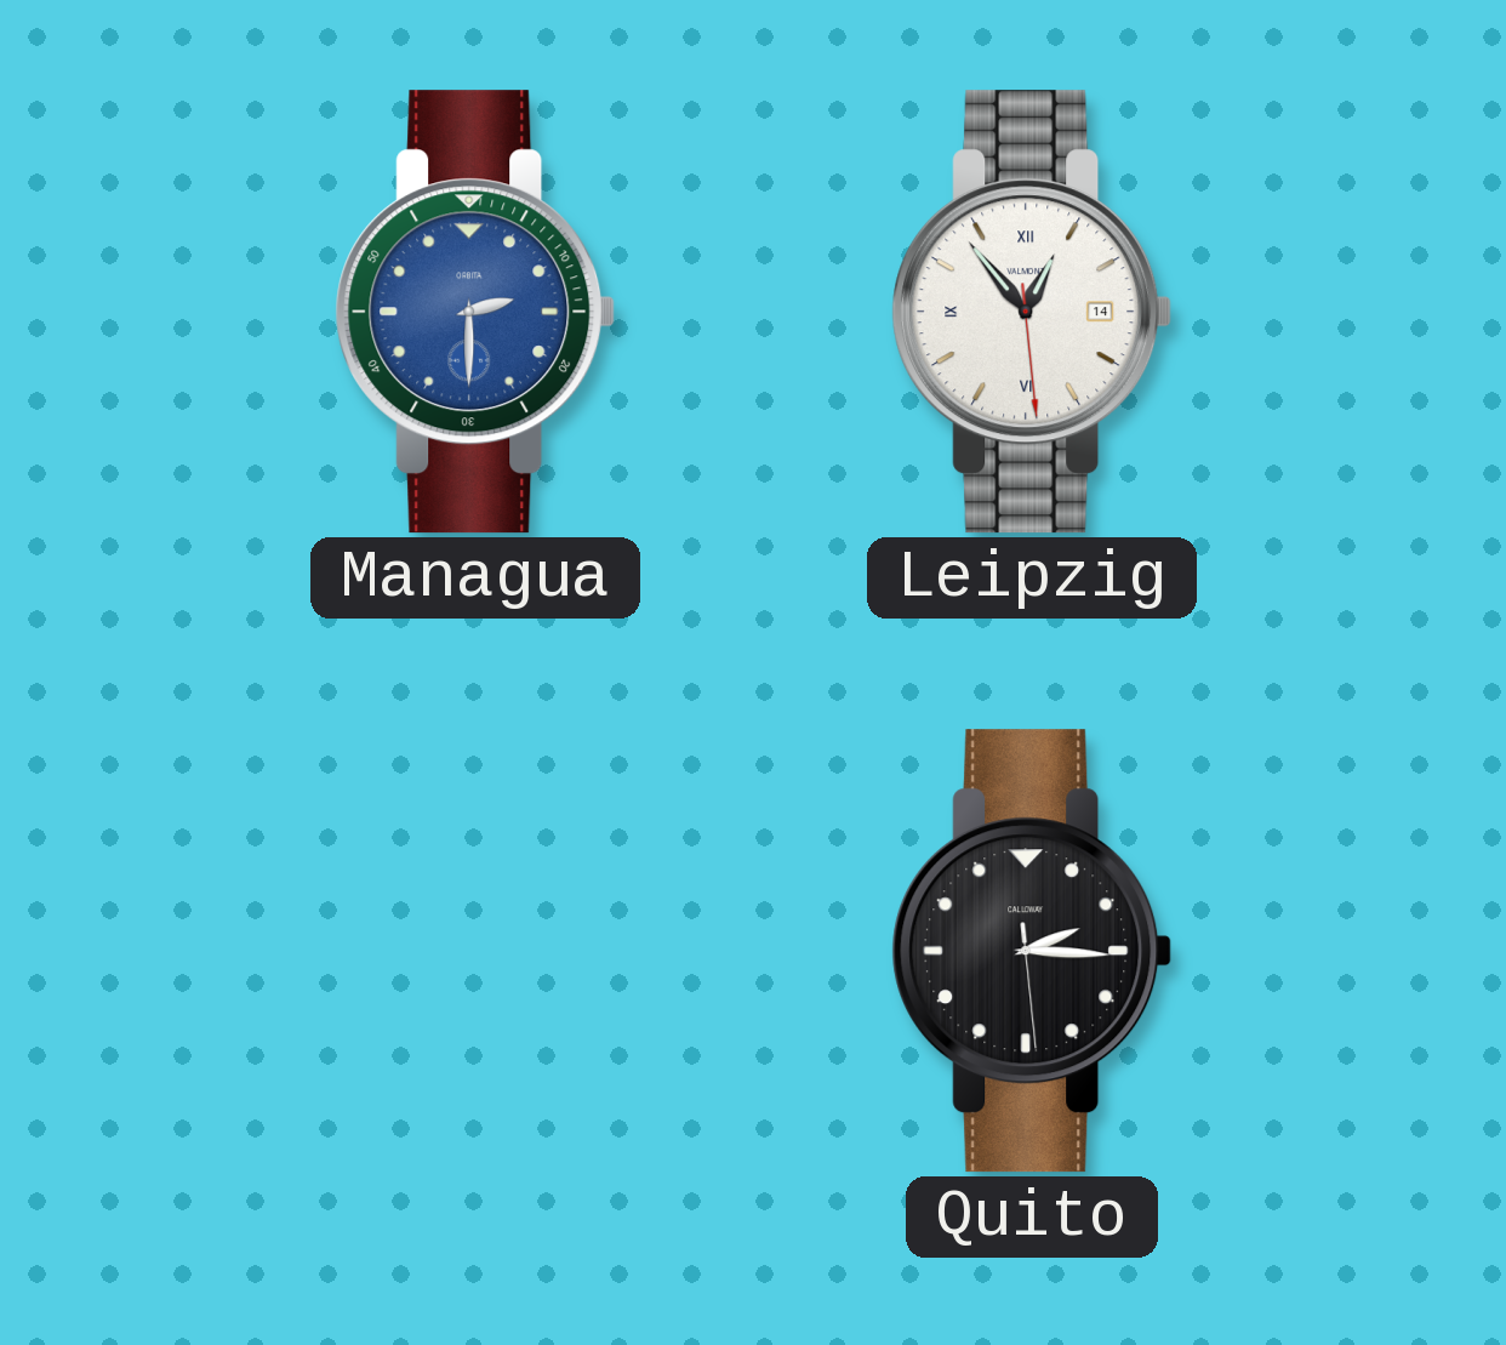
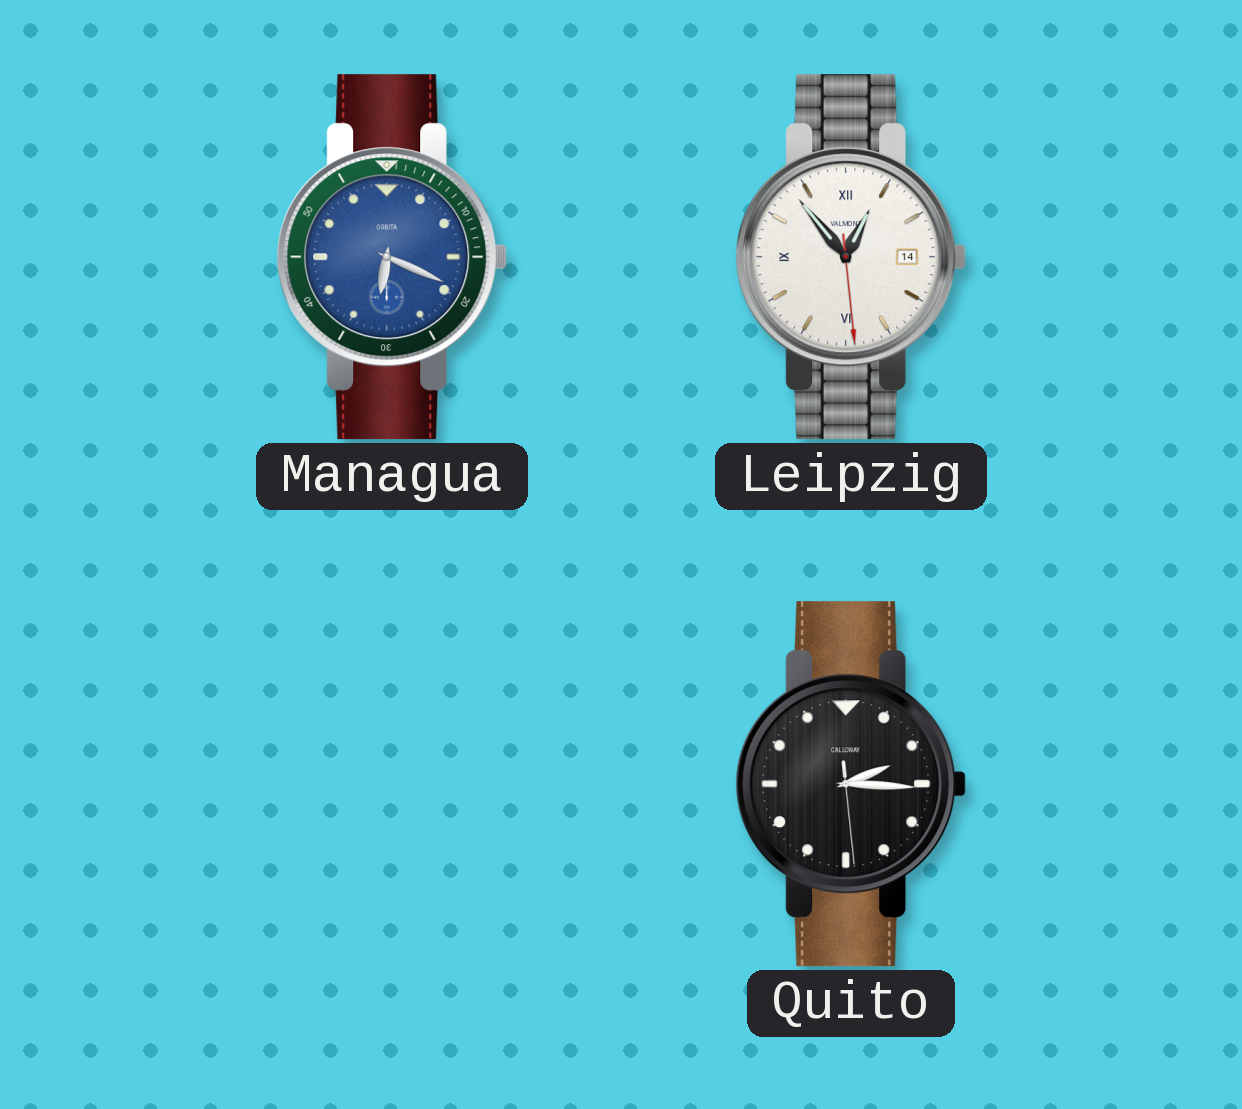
Managua: 2:30 -> 6:19
